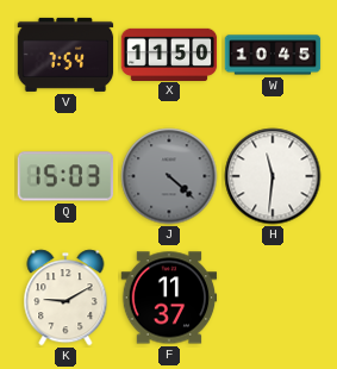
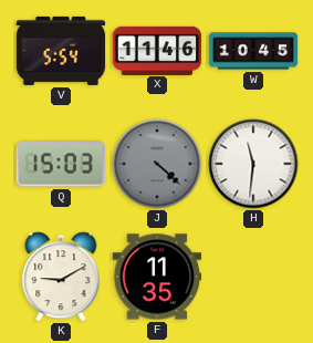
V: 7:54 -> 5:54
X: 11:50 -> 11:46
F: 11:37 -> 11:35
